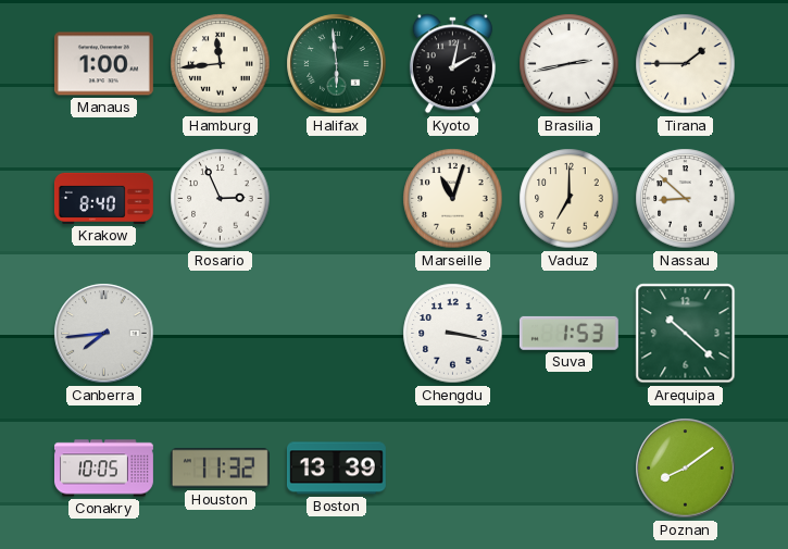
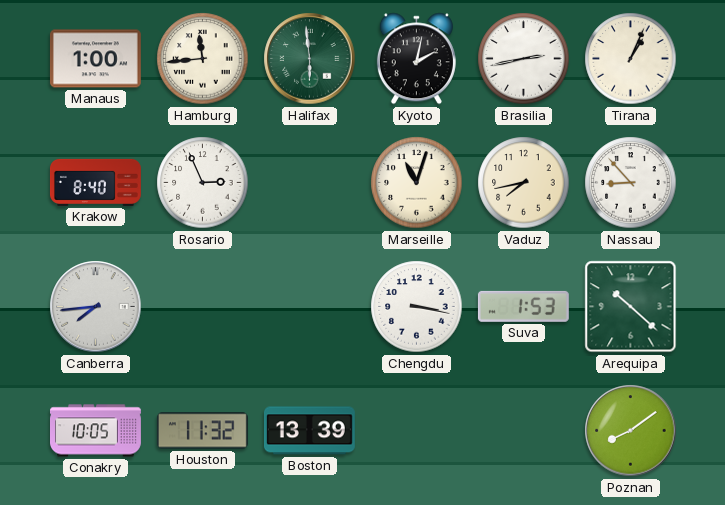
Tirana: 1:45 -> 1:04
Vaduz: 7:00 -> 7:43
Nassau: 8:52 -> 8:53
